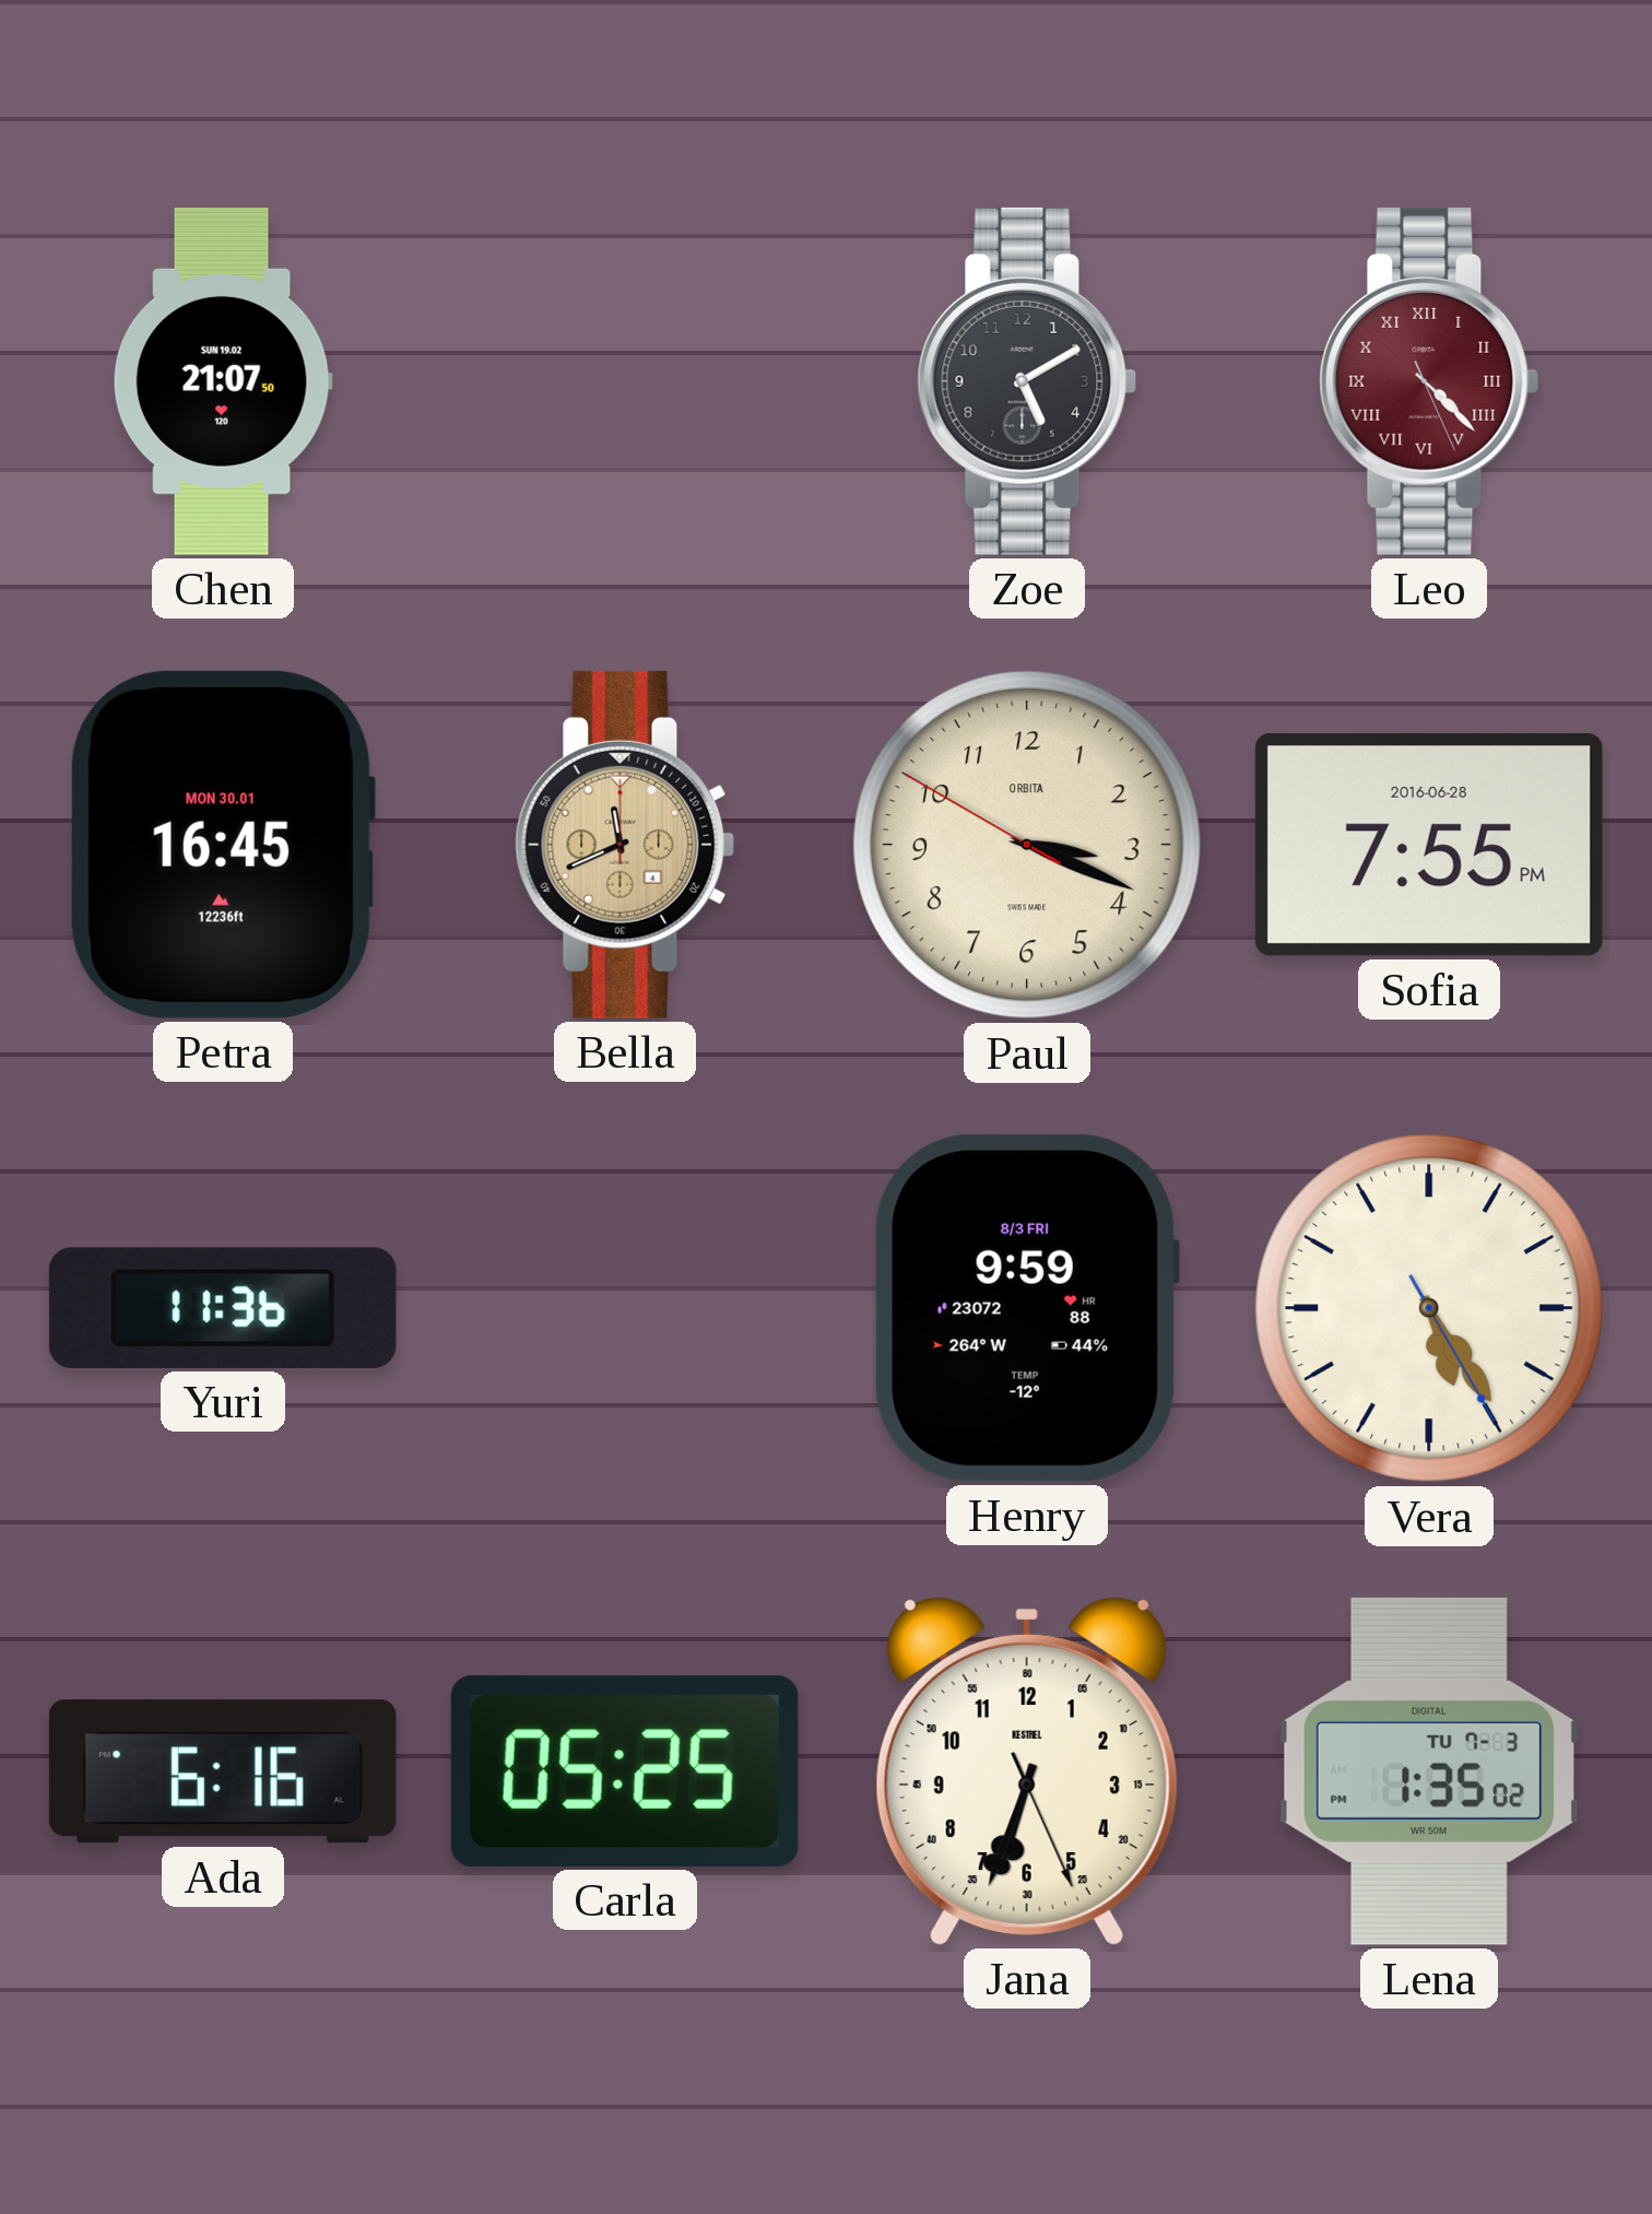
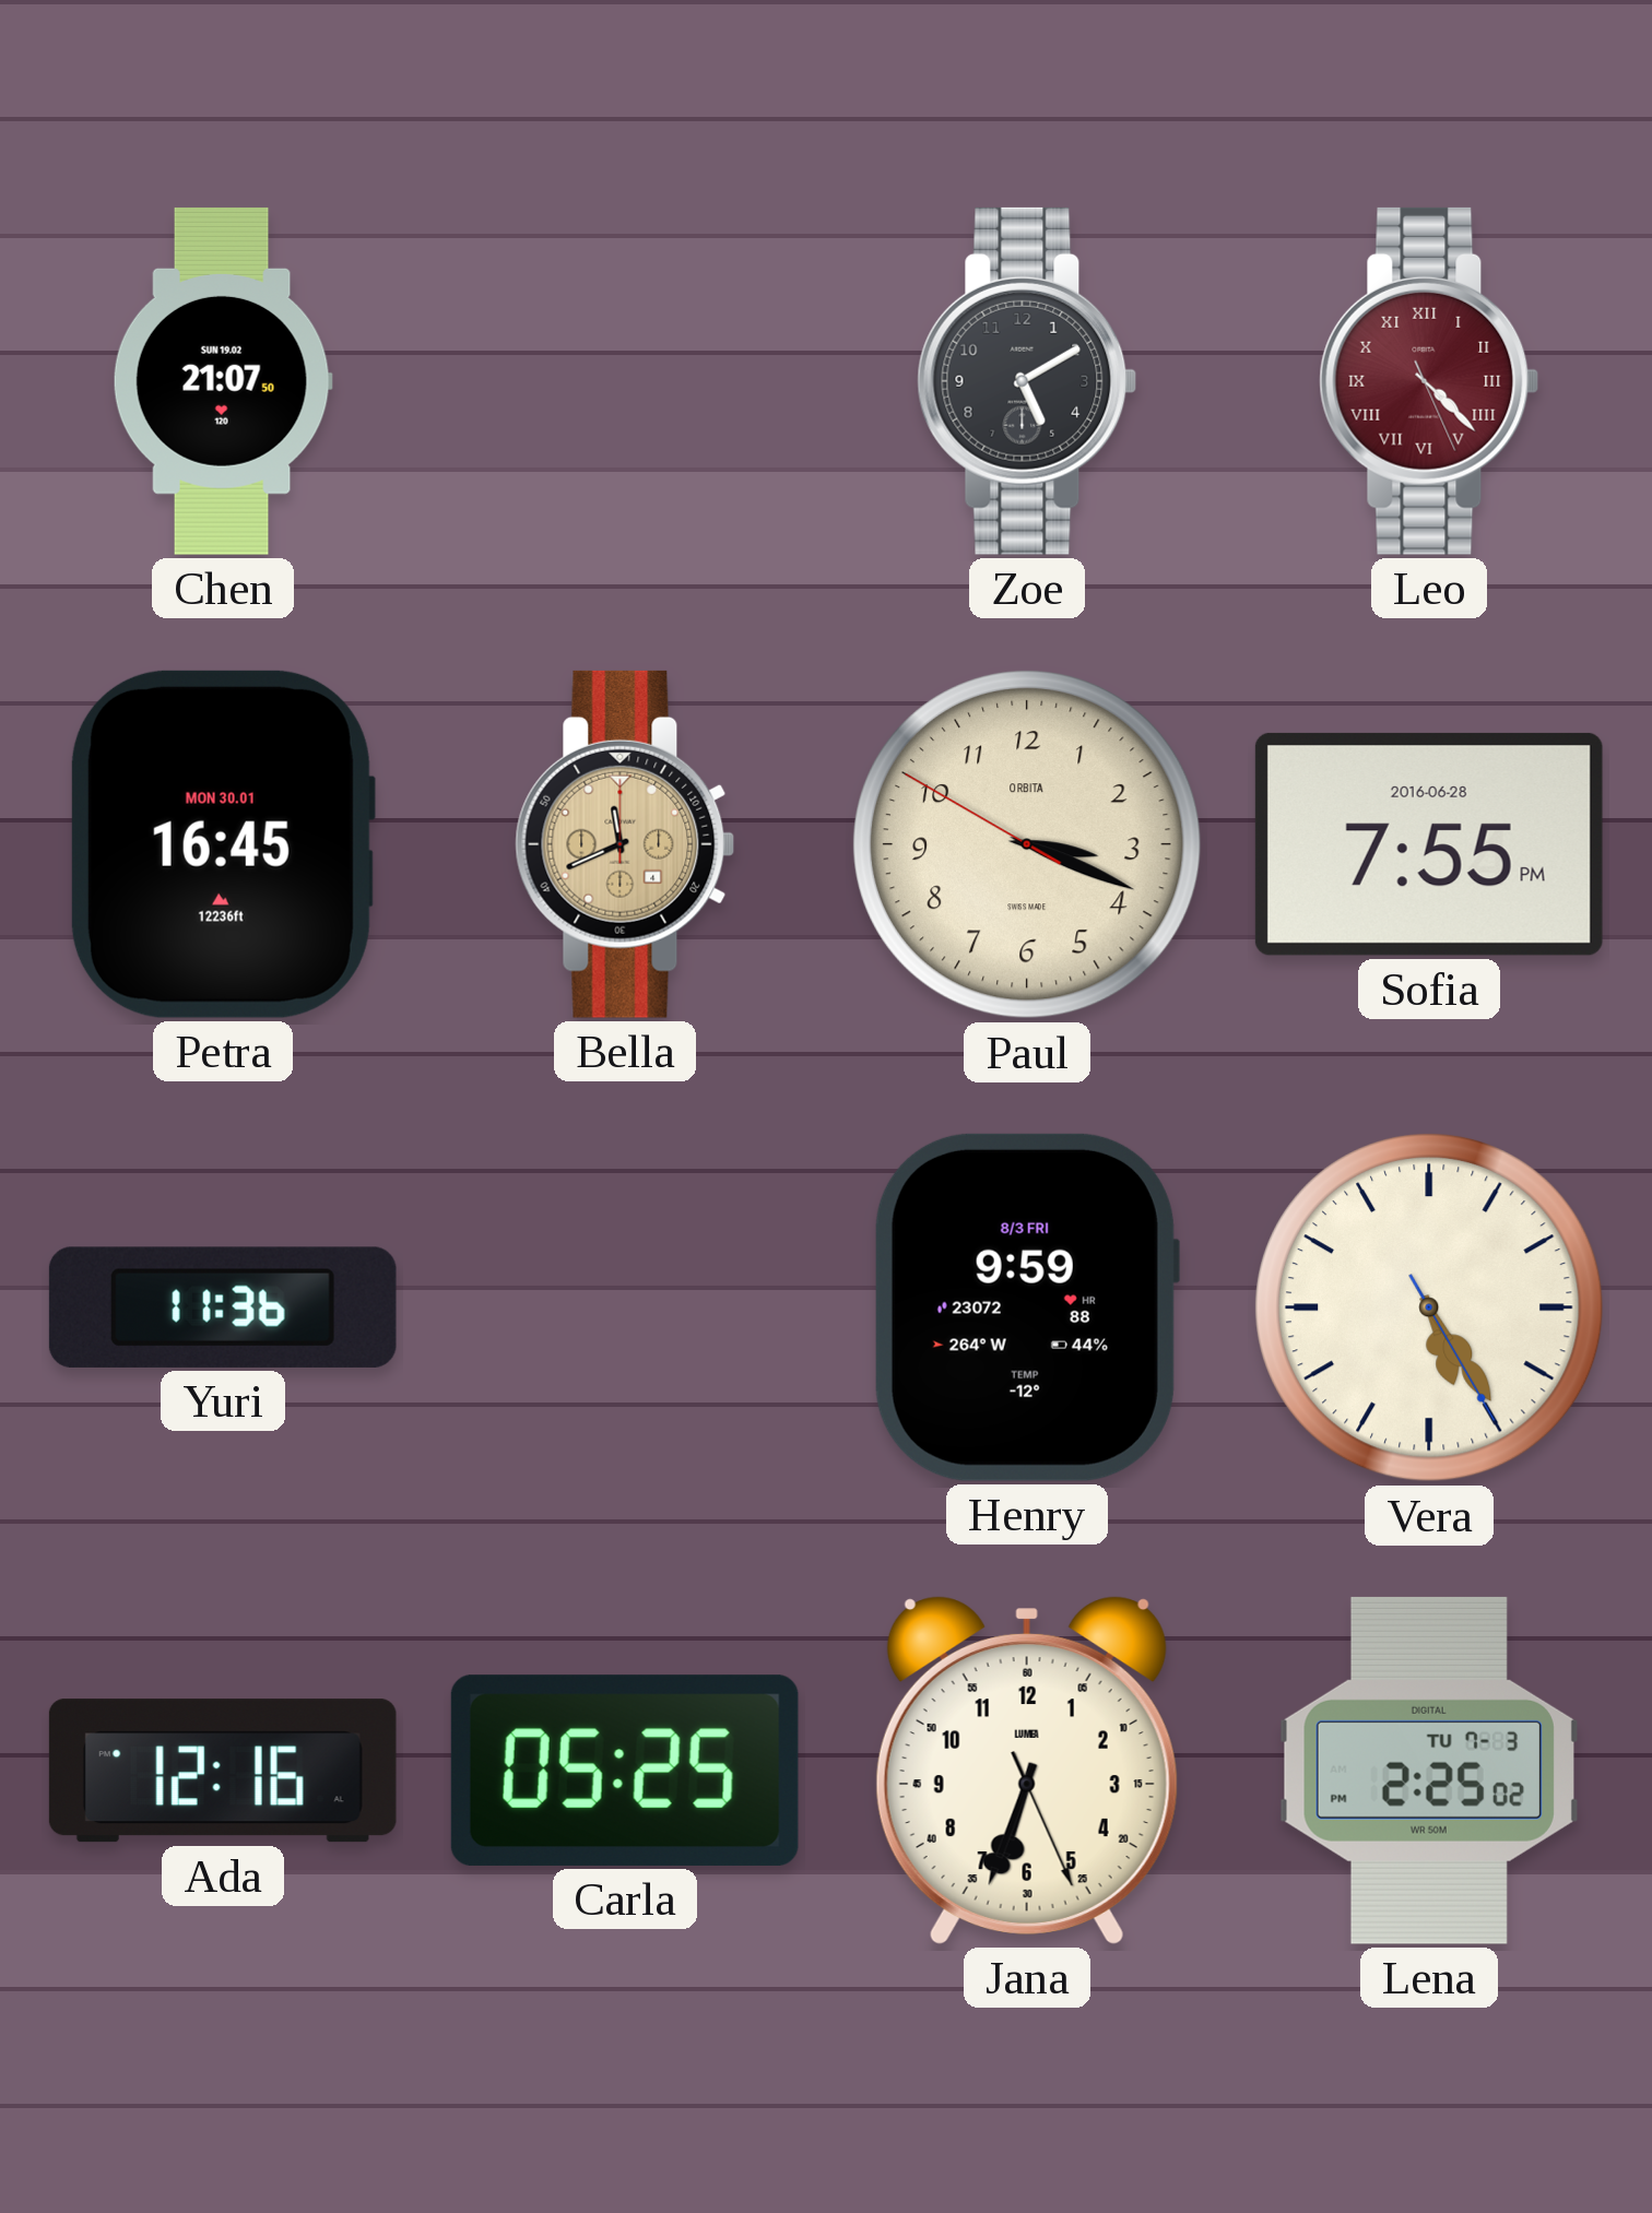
Ada: 6:16 -> 12:16
Jana brand: KESTREL -> LUMEA
Lena: 1:35 -> 2:25
